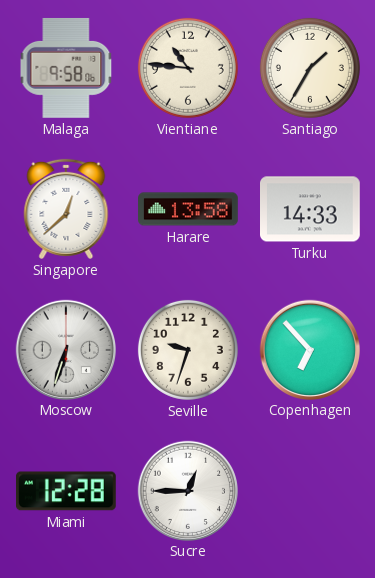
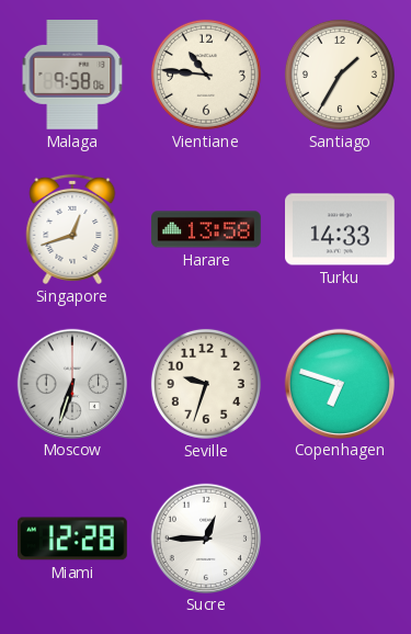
Singapore: 12:38 -> 12:42
Copenhagen: 6:53 -> 6:48
